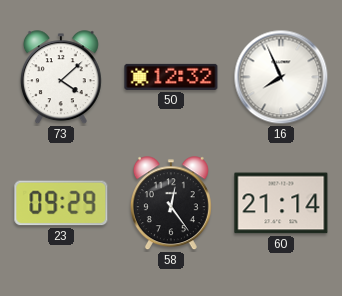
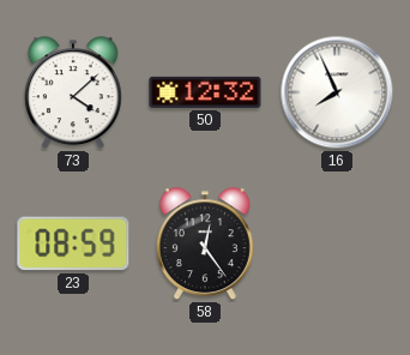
23: 09:29 -> 08:59
60: 21:14 -> none
